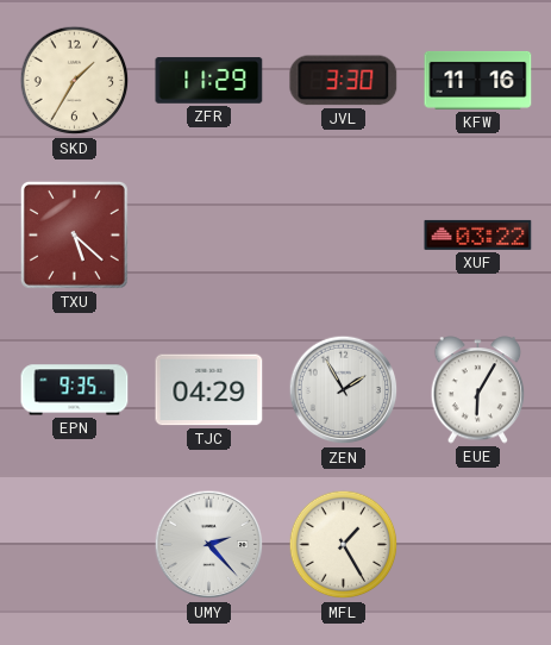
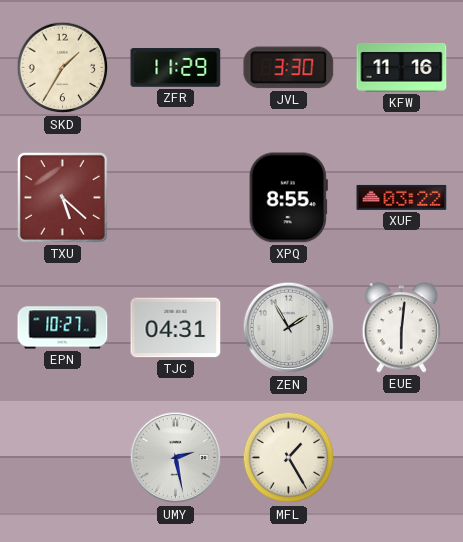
XPQ: none -> 8:55
EPN: 9:35 -> 10:27
TJC: 04:29 -> 04:31
EUE: 6:05 -> 6:01
UMY: 2:23 -> 2:28
